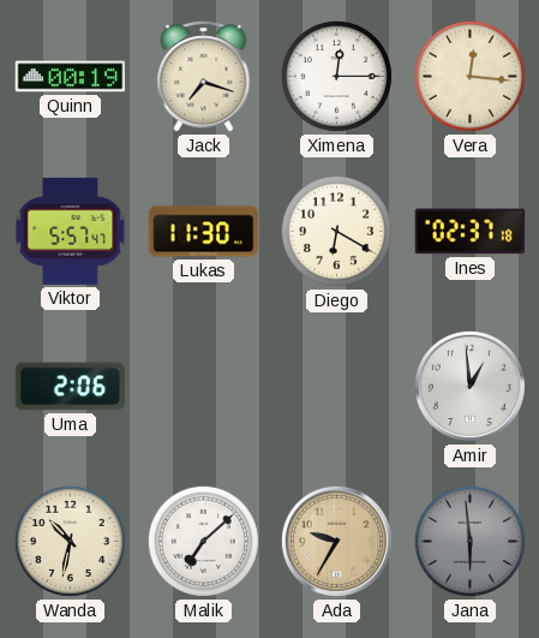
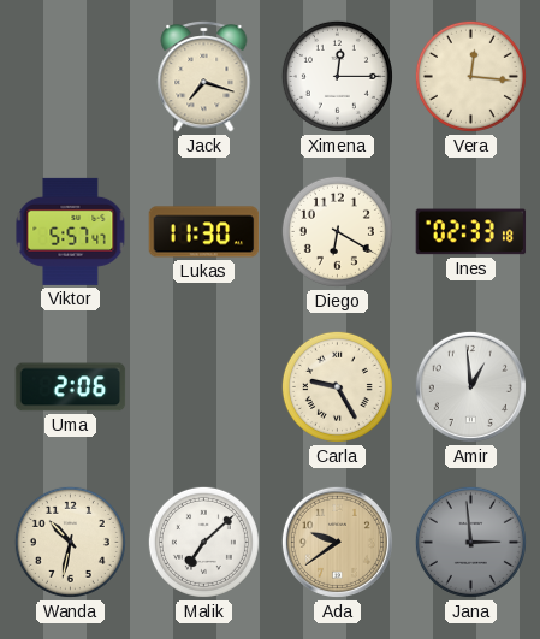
Quinn: 00:19 -> none
Ines: 02:37 -> 02:33
Carla: none -> 9:25
Ada: 9:35 -> 9:39
Jana: 5:59 -> 2:59
